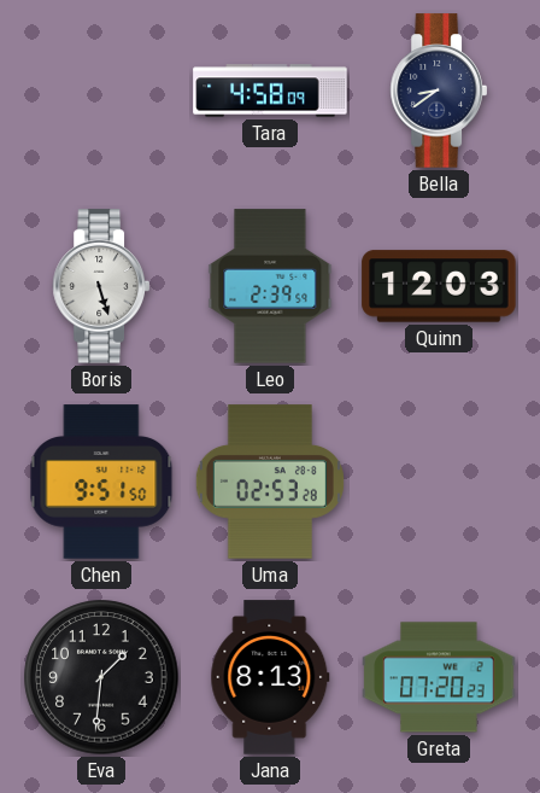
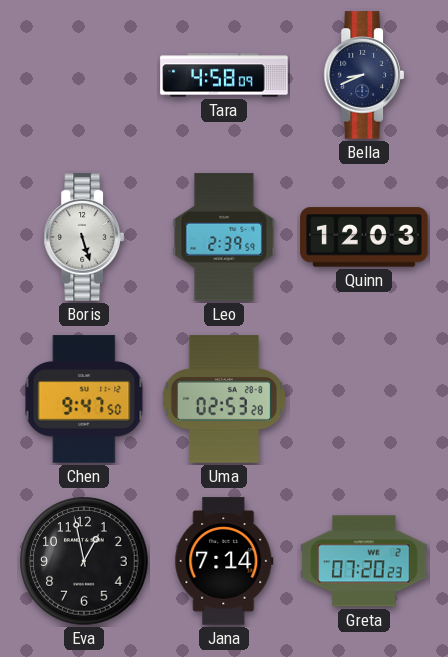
Bella: 8:39 -> 8:41
Chen: 9:51 -> 9:47
Eva: 1:31 -> 12:58
Jana: 8:13 -> 7:14
